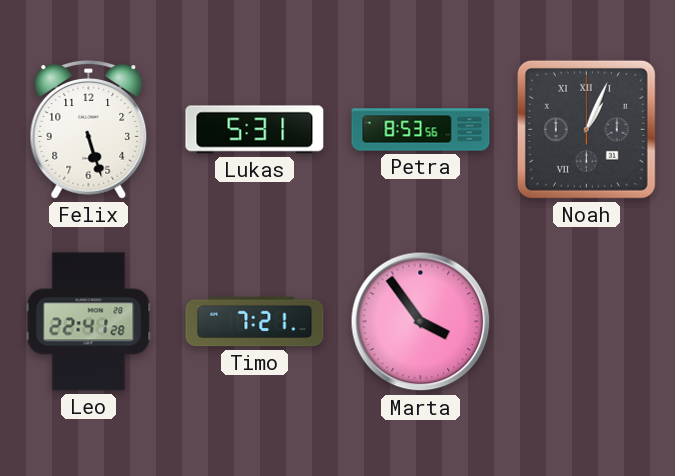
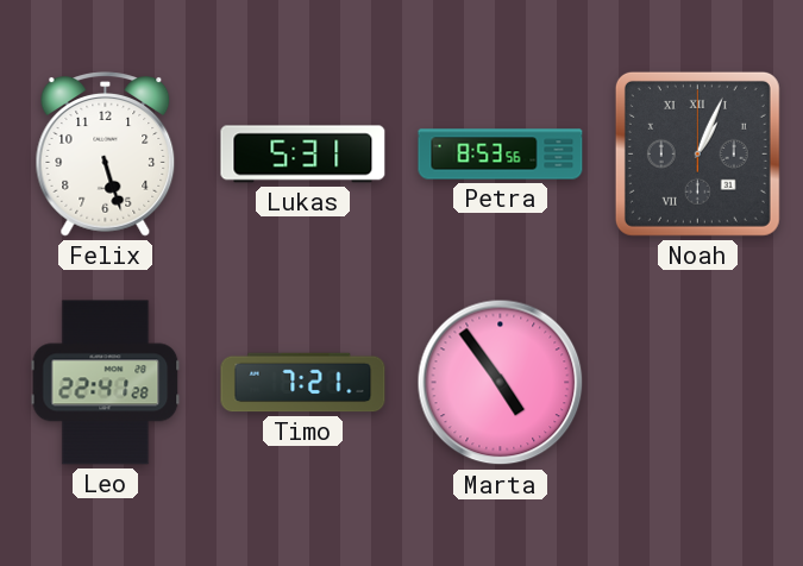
Marta: 3:54 -> 4:54
